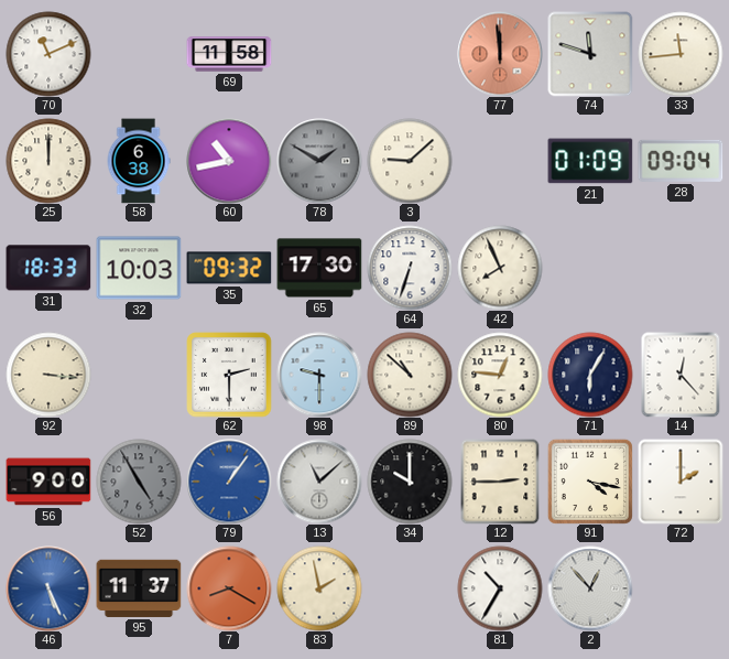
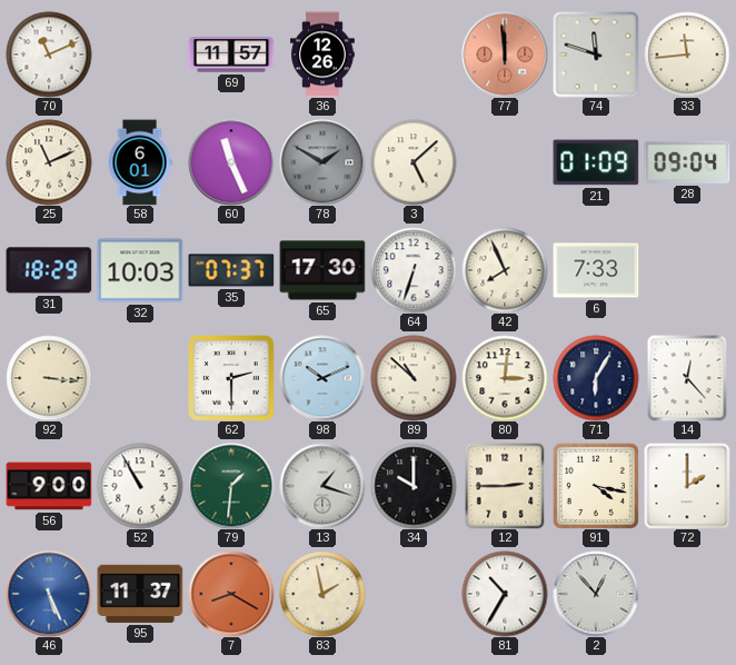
69: 11:58 -> 11:57
36: none -> 12:26
25: 12:00 -> 11:11
58: 6:38 -> 6:01
60: 10:43 -> 11:26
3: 9:08 -> 5:08
31: 18:33 -> 18:29
35: 09:32 -> 07:37
6: none -> 7:33
98: 9:30 -> 10:11
80: 12:46 -> 3:01
52: 4:55 -> 10:55
52 dial: grey -> white
79: 1:06 -> 1:31
79 dial: blue -> green
13: 11:08 -> 1:18
